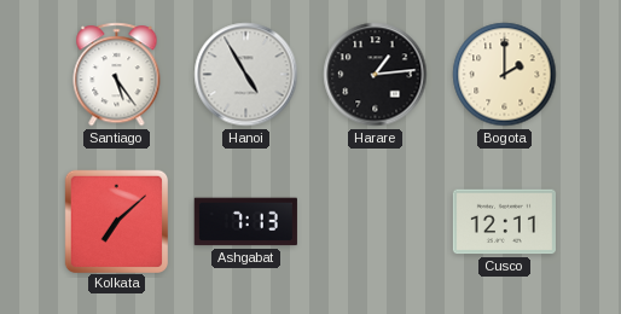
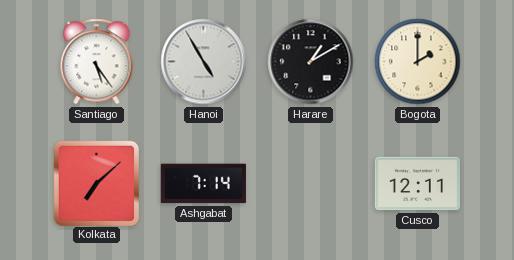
Harare: 1:14 -> 1:10
Ashgabat: 7:13 -> 7:14
